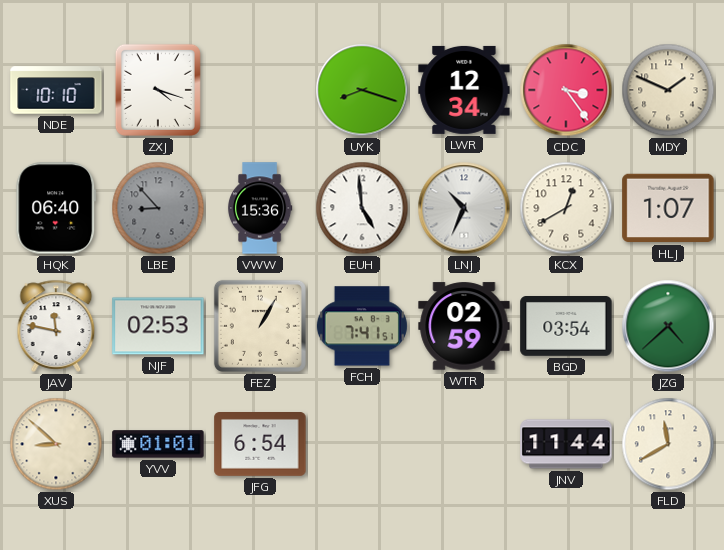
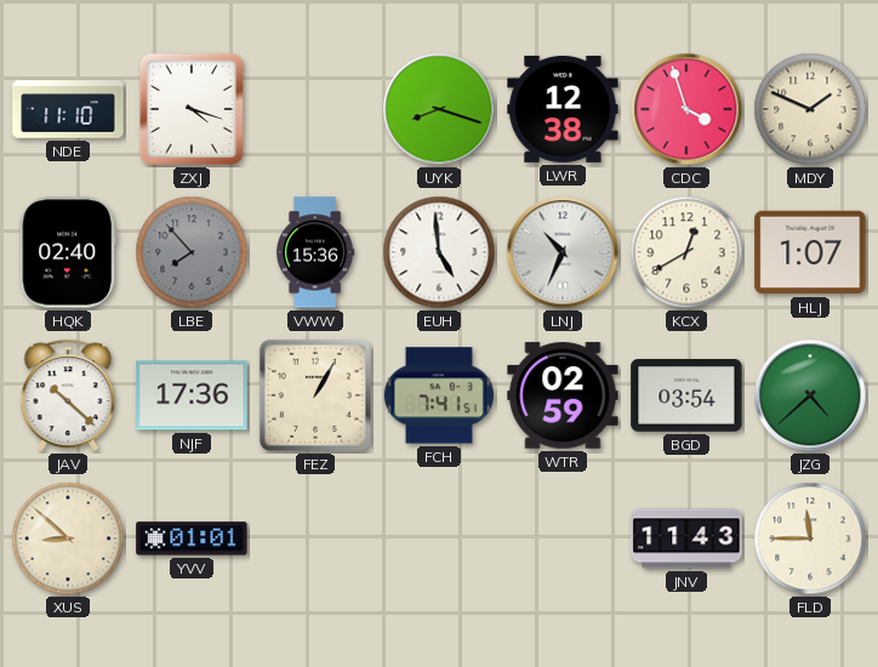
NDE: 10:10 -> 11:10
LWR: 12:34 -> 12:38
CDC: 3:24 -> 3:57
HQK: 06:40 -> 02:40
LBE: 8:53 -> 7:53
JAV: 11:47 -> 10:22
NJF: 02:53 -> 17:36
JFG: 6:54 -> none
JNV: 11:44 -> 11:43
FLD: 11:40 -> 11:45
